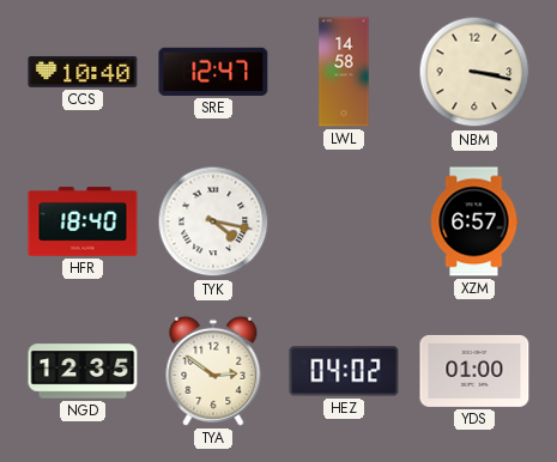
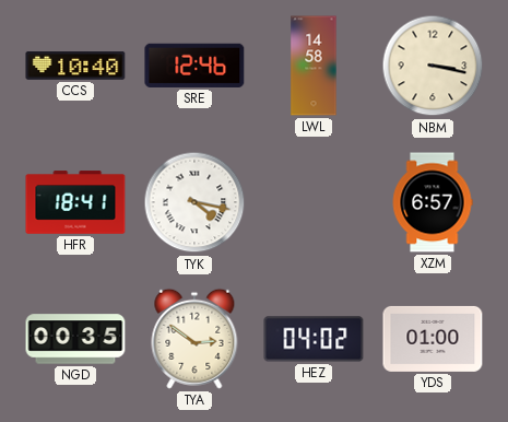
SRE: 12:47 -> 12:46
HFR: 18:40 -> 18:41
NGD: 12:35 -> 00:35
